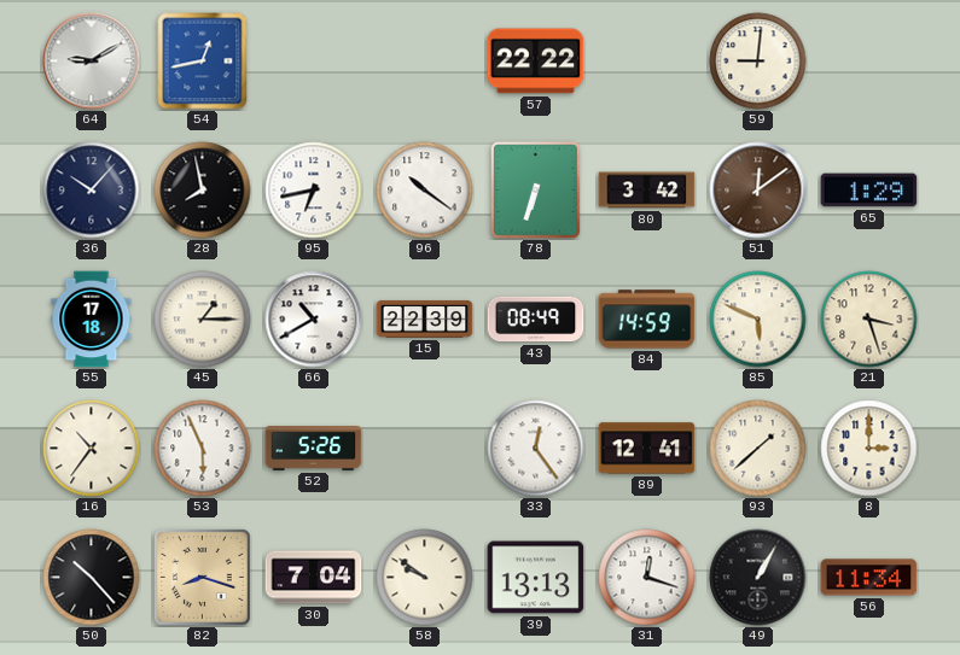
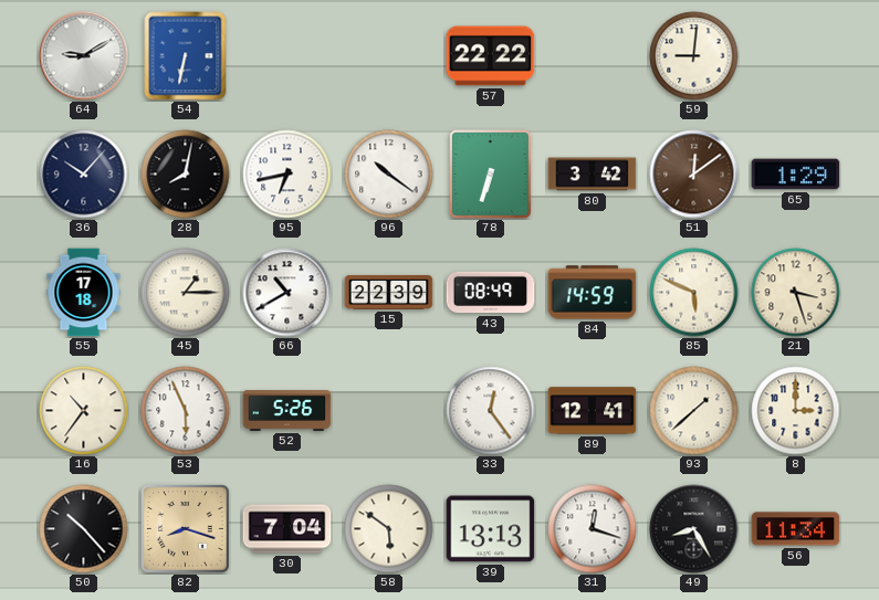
54: 12:43 -> 6:32
28: 7:58 -> 8:02
58: 9:51 -> 5:51
49: 1:05 -> 8:25
